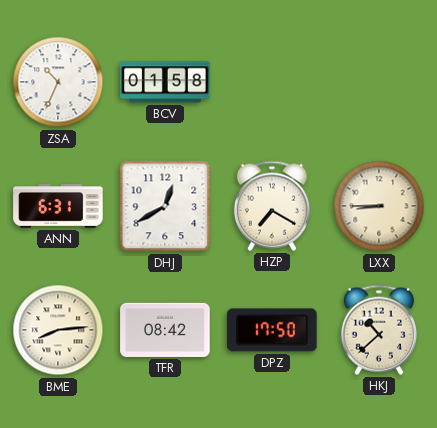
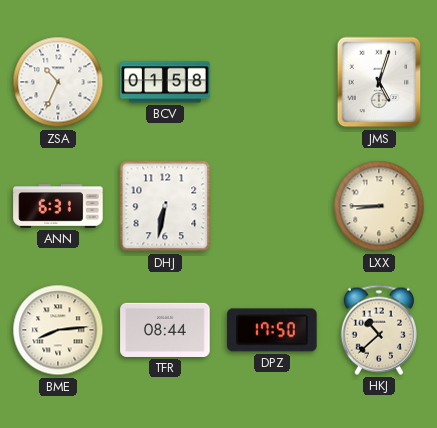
JMS: none -> 5:03
DHJ: 12:40 -> 6:32
HZP: 7:20 -> none
TFR: 08:42 -> 08:44
